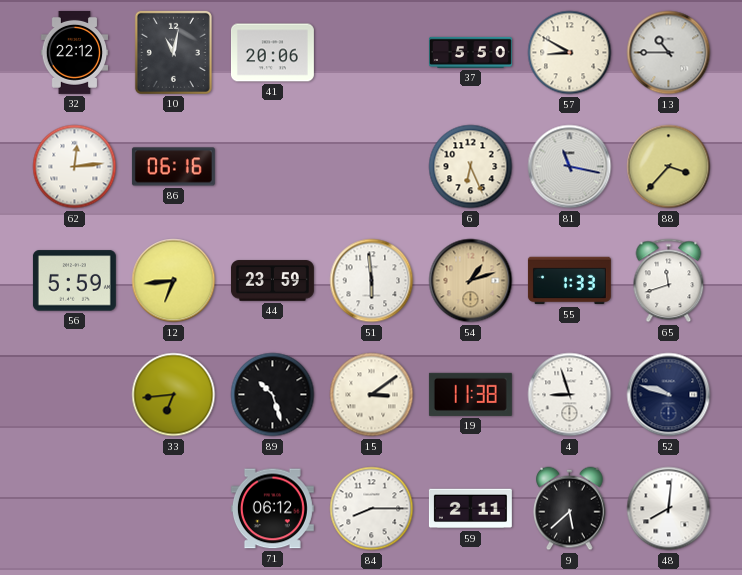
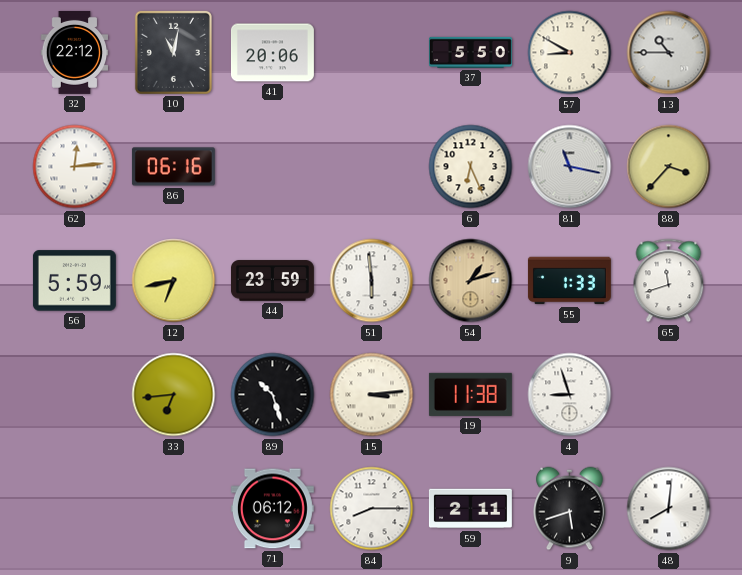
12: 6:44 -> 6:43
15: 3:09 -> 3:14
52: 9:48 -> none
9: 5:38 -> 5:42
